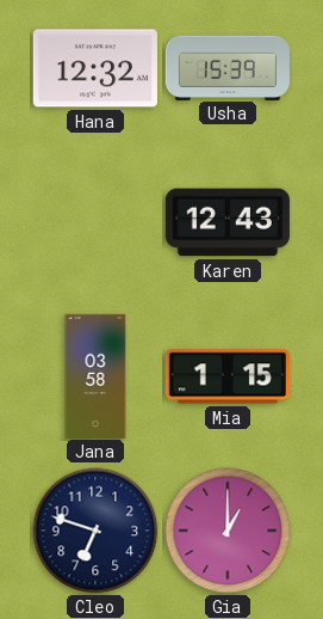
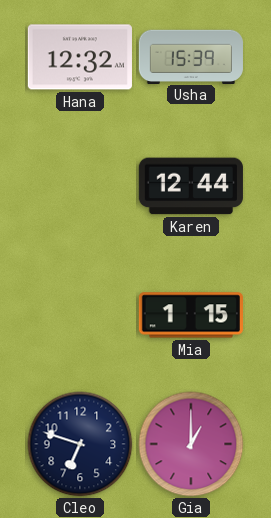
Karen: 12:43 -> 12:44
Jana: 03:58 -> none
